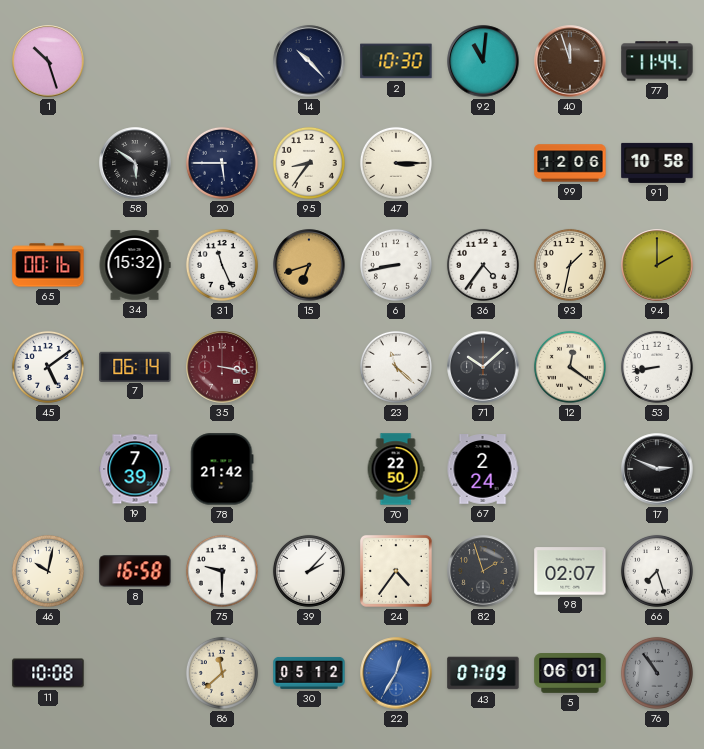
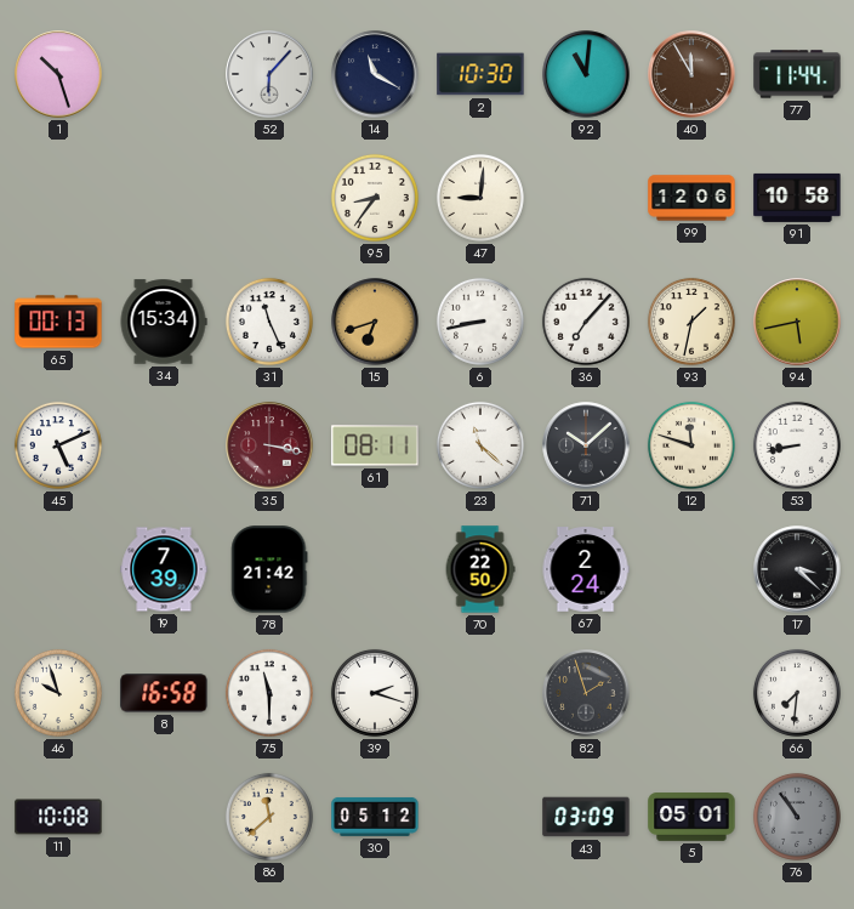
52: none -> 6:07
14: 10:23 -> 11:20
40: 11:57 -> 11:55
58: 5:51 -> none
20: 5:45 -> none
47: 3:15 -> 9:01
65: 00:16 -> 00:13
34: 15:32 -> 15:34
36: 4:36 -> 7:07
94: 2:00 -> 5:43
45: 5:09 -> 5:11
7: 06:14 -> none
61: none -> 08:11
12: 12:21 -> 11:48
17: 2:49 -> 3:22
46: 10:02 -> 9:57
75: 9:30 -> 11:30
39: 2:07 -> 2:18
24: 4:36 -> none
98: 02:07 -> none
66: 7:27 -> 7:31
22: 12:35 -> none
43: 07:09 -> 03:09
5: 06:01 -> 05:01
